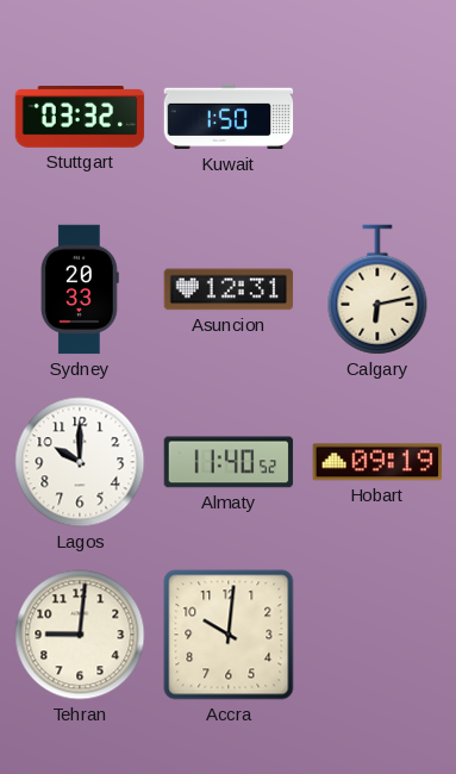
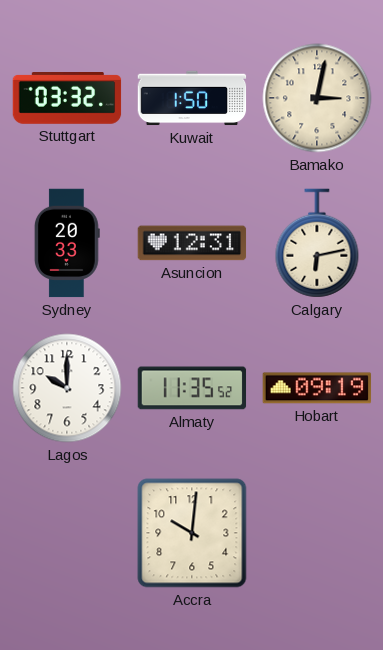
Bamako: none -> 3:02
Almaty: 11:40 -> 11:35
Tehran: 9:01 -> none
